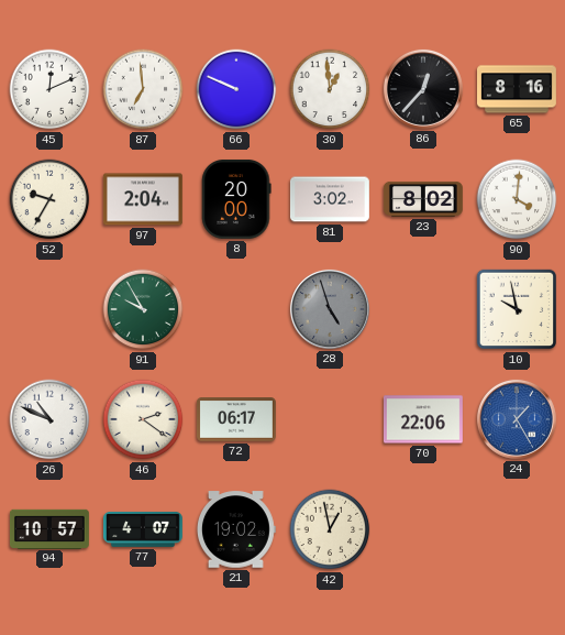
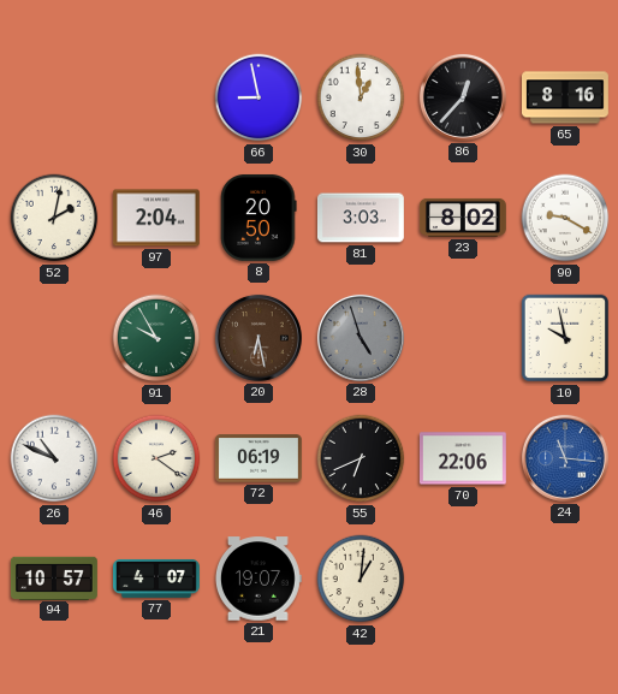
45: 12:11 -> none
87: 6:59 -> none
66: 9:49 -> 8:58
52: 9:35 -> 2:02
8: 20:00 -> 20:50
81: 3:02 -> 3:03
90: 4:01 -> 9:20
20: none -> 6:28
72: 06:17 -> 06:19
55: none -> 6:41
24: 1:25 -> 11:16
21: 19:02 -> 19:07
42: 12:58 -> 1:01
